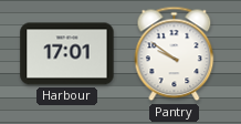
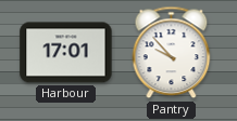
Pantry: 9:51 -> 9:53
